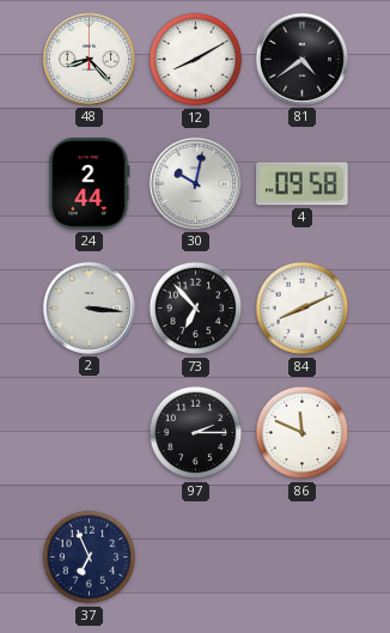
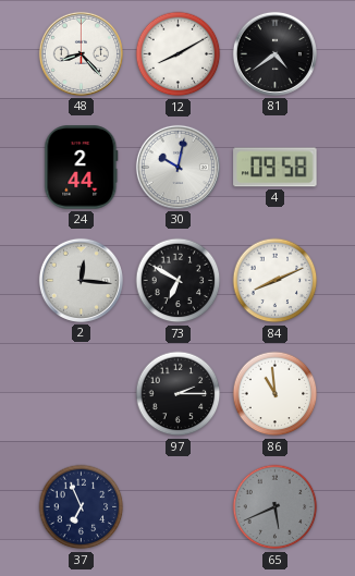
2: 3:16 -> 12:16
73: 6:53 -> 6:50
86: 11:49 -> 10:59
65: none -> 5:41
